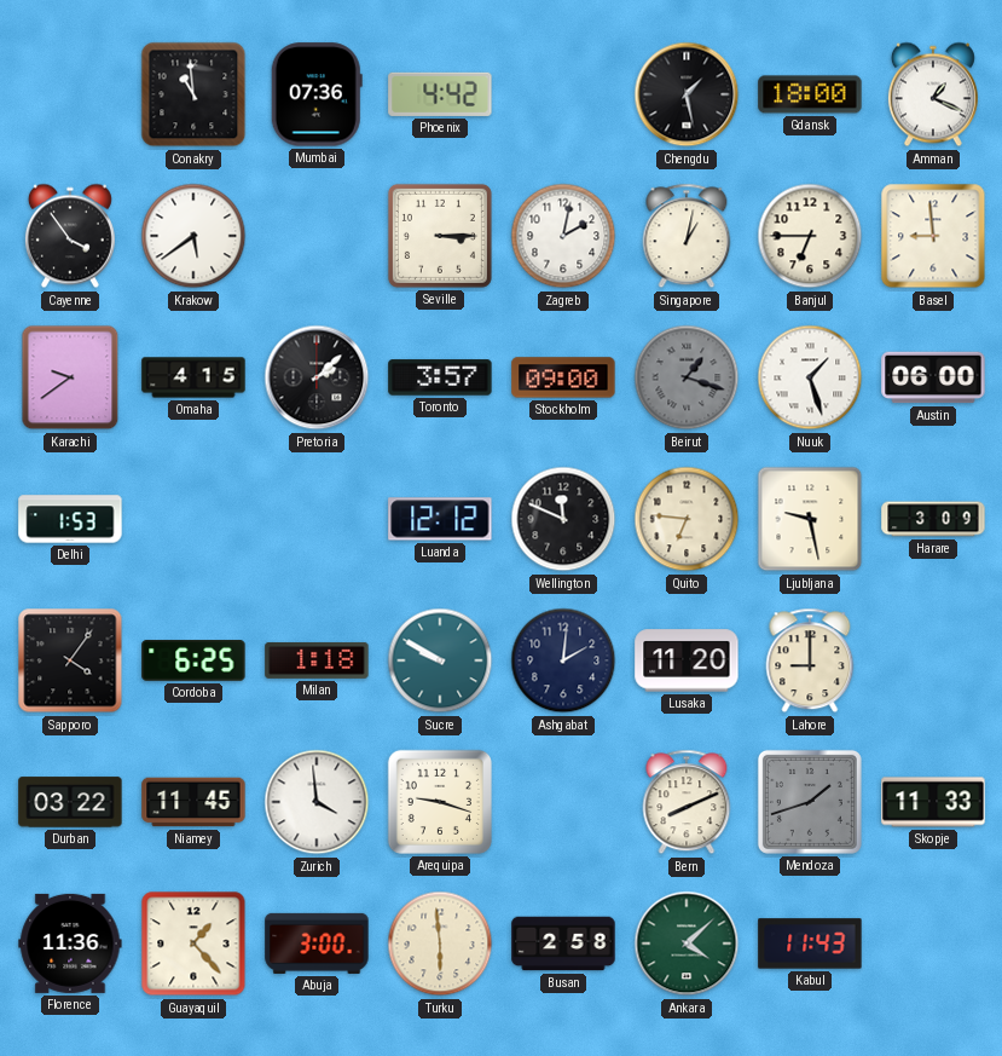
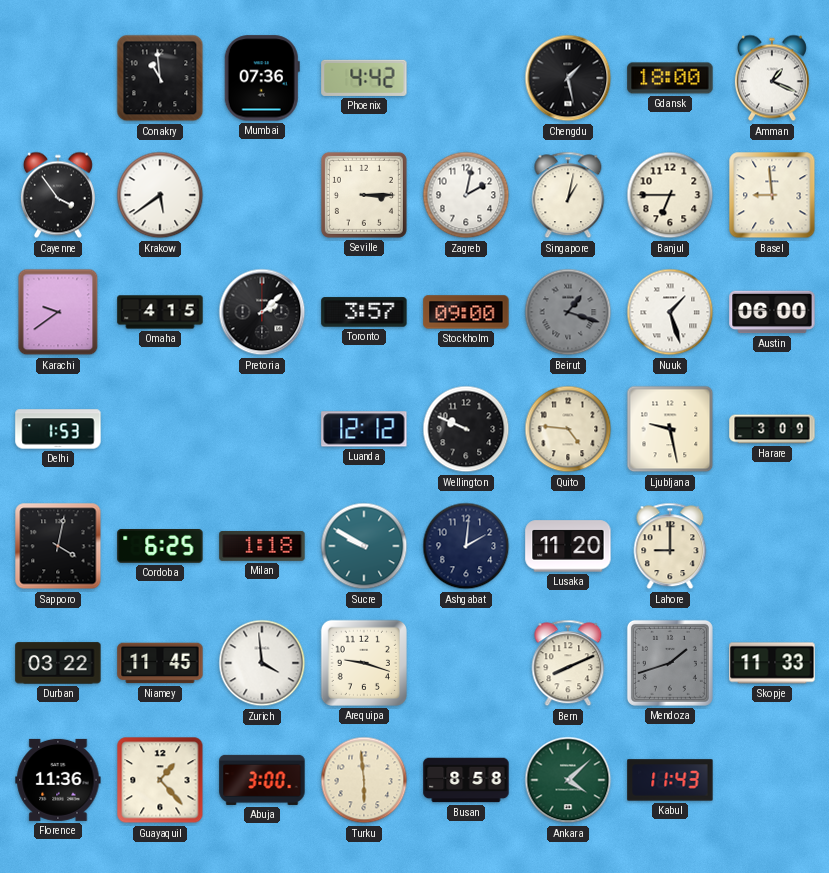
Wellington: 11:49 -> 9:49
Quito: 6:46 -> 4:46
Sapporo: 4:06 -> 4:02
Busan: 2:58 -> 8:58
